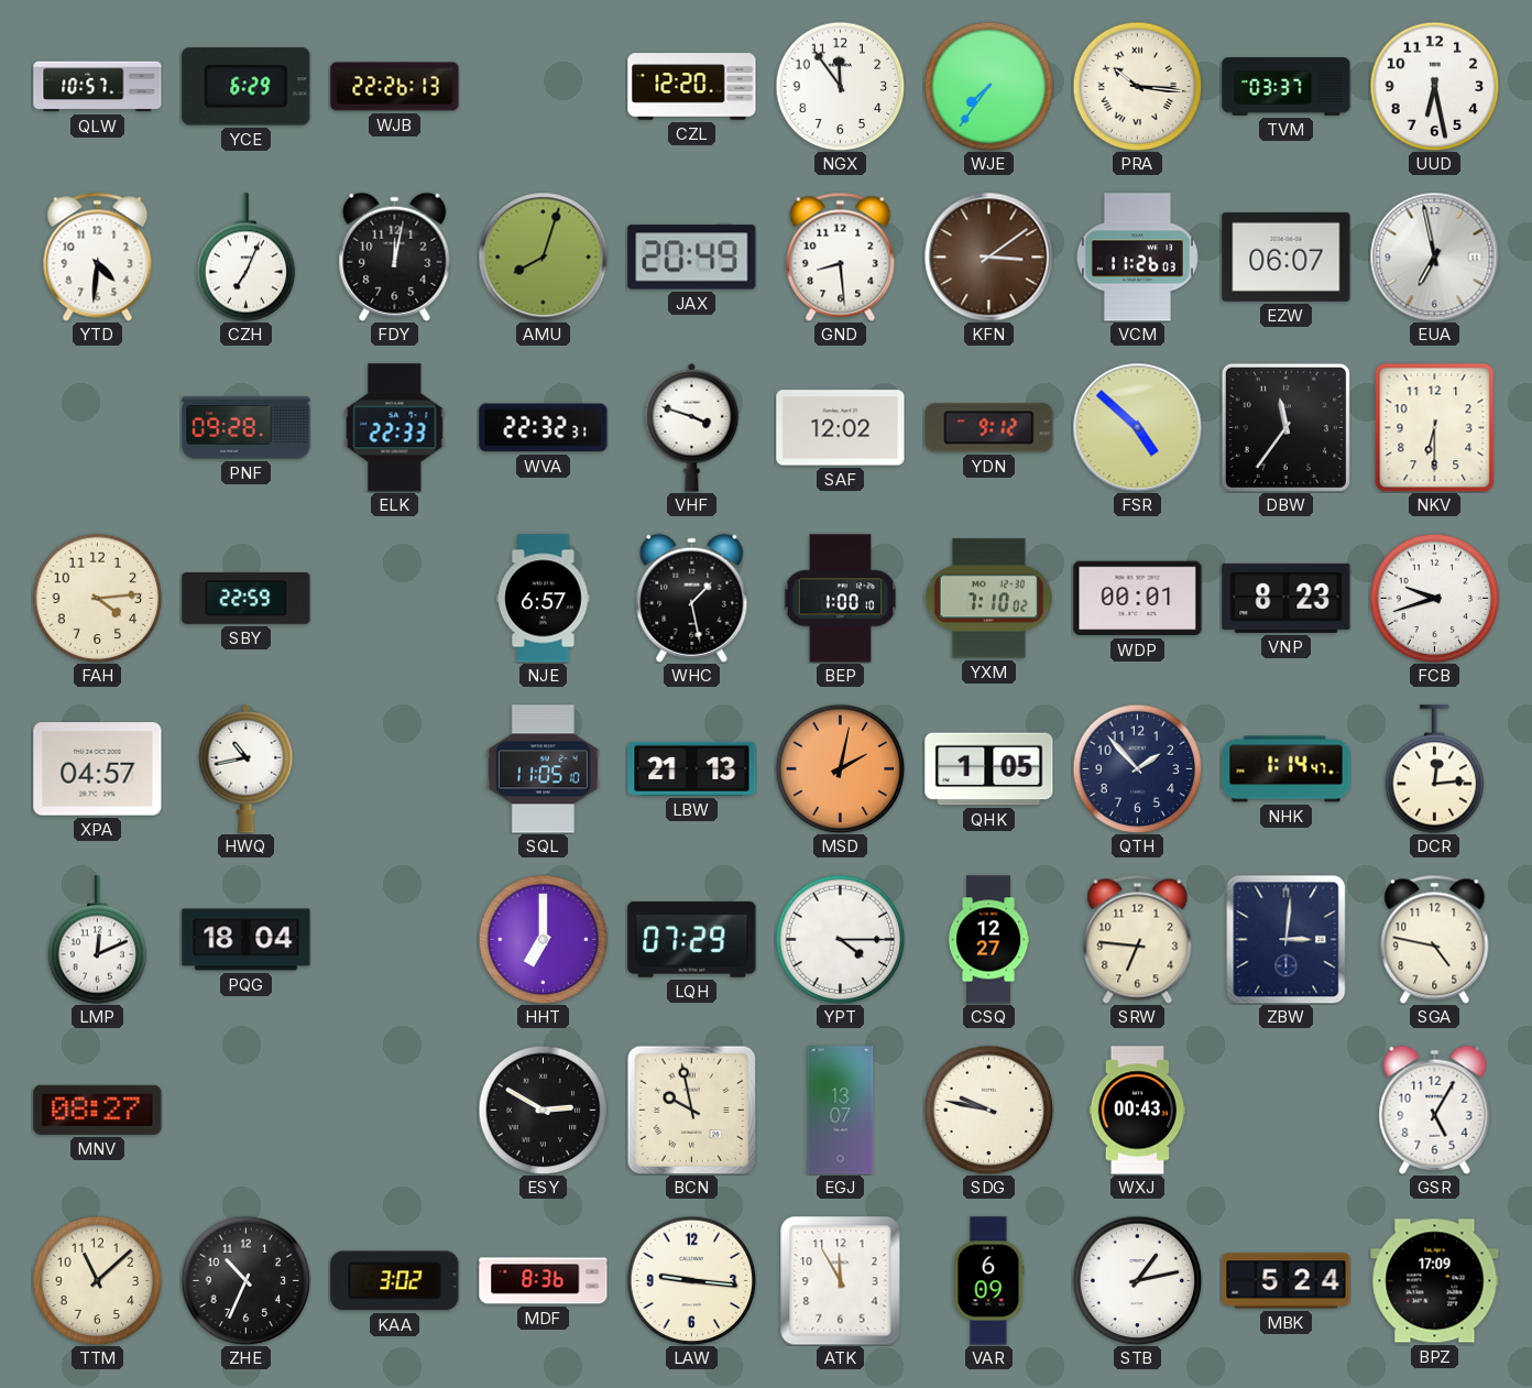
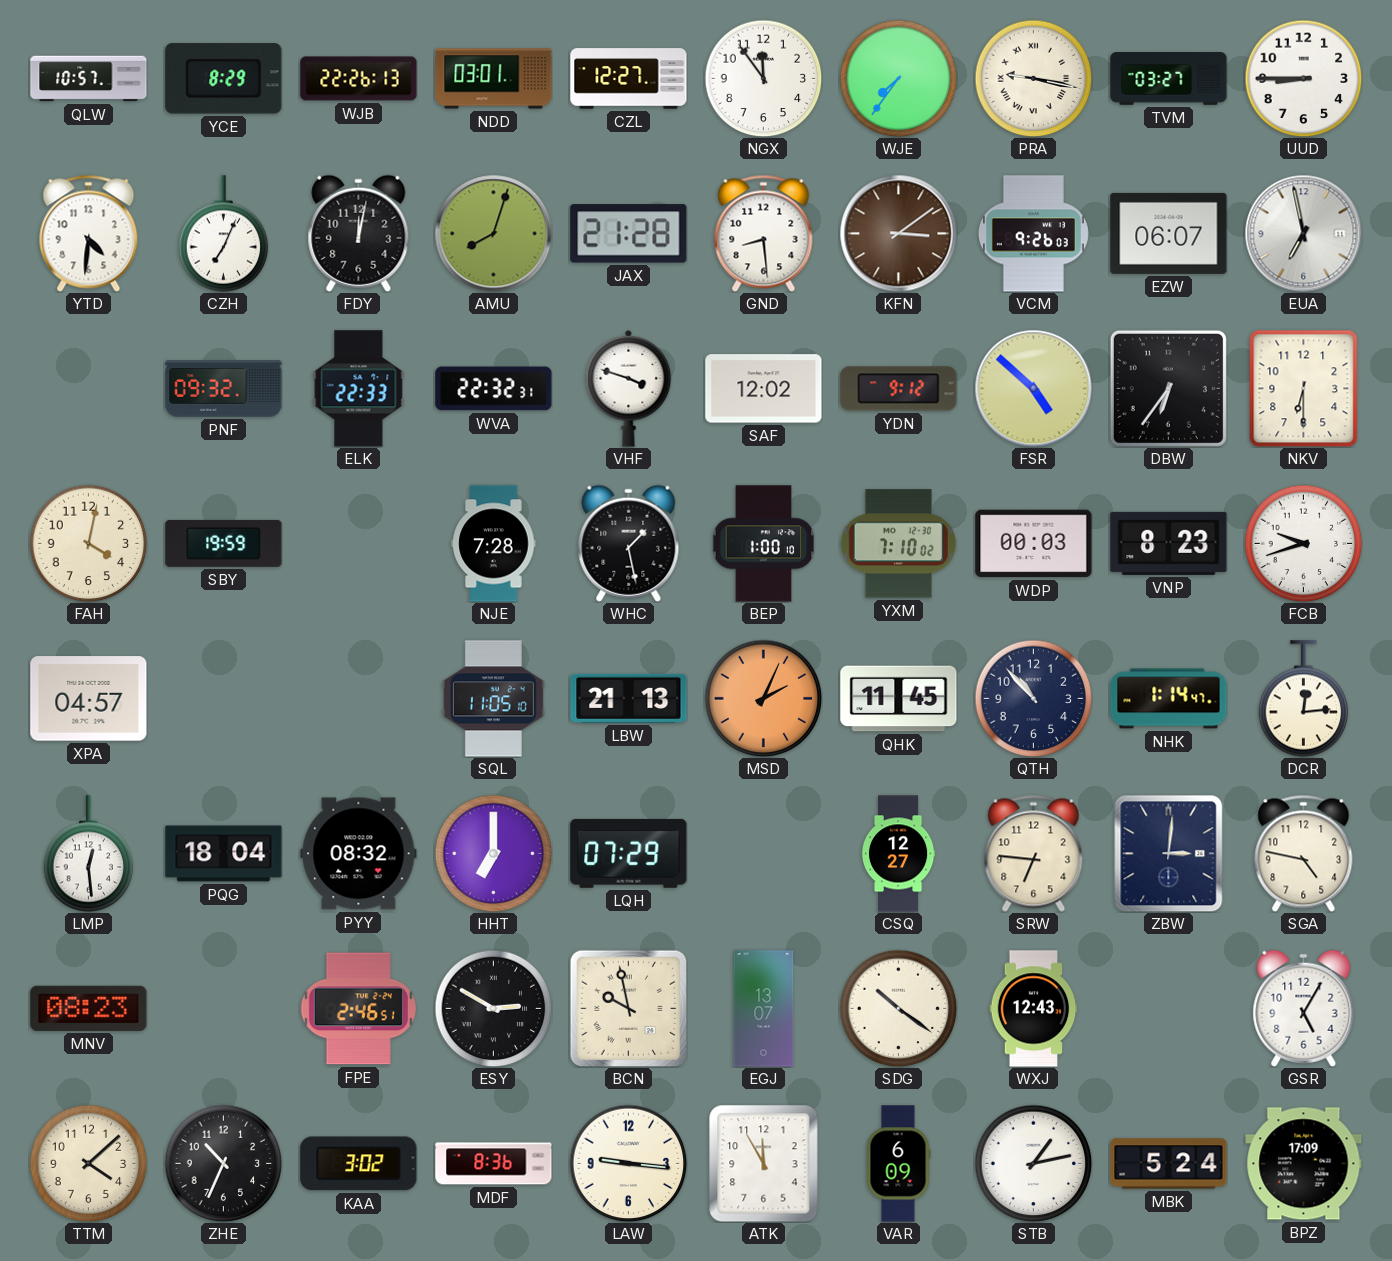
YCE: 6:29 -> 8:29
NDD: none -> 03:01
CZL: 12:20 -> 12:27
PRA: 10:16 -> 9:17
TVM: 03:37 -> 03:27
UUD: 6:28 -> 8:45
JAX: 20:49 -> 21:28
VCM: 11:26 -> 9:26
PNF: 09:28 -> 09:32
DBW: 11:36 -> 6:36
FAH: 4:14 -> 4:02
SBY: 22:59 -> 19:59
NJE: 6:57 -> 7:28
WDP: 00:01 -> 00:03
HWQ: 10:43 -> none
MSD: 2:02 -> 2:04
QHK: 1:05 -> 11:45
QTH: 1:53 -> 10:53
LMP: 12:11 -> 12:29
PYY: none -> 08:32
YPT: 4:15 -> none
MNV: 08:27 -> 08:23
FPE: none -> 2:46
SDG: 9:47 -> 10:21
WXJ: 00:43 -> 12:43
TTM: 11:08 -> 4:08
